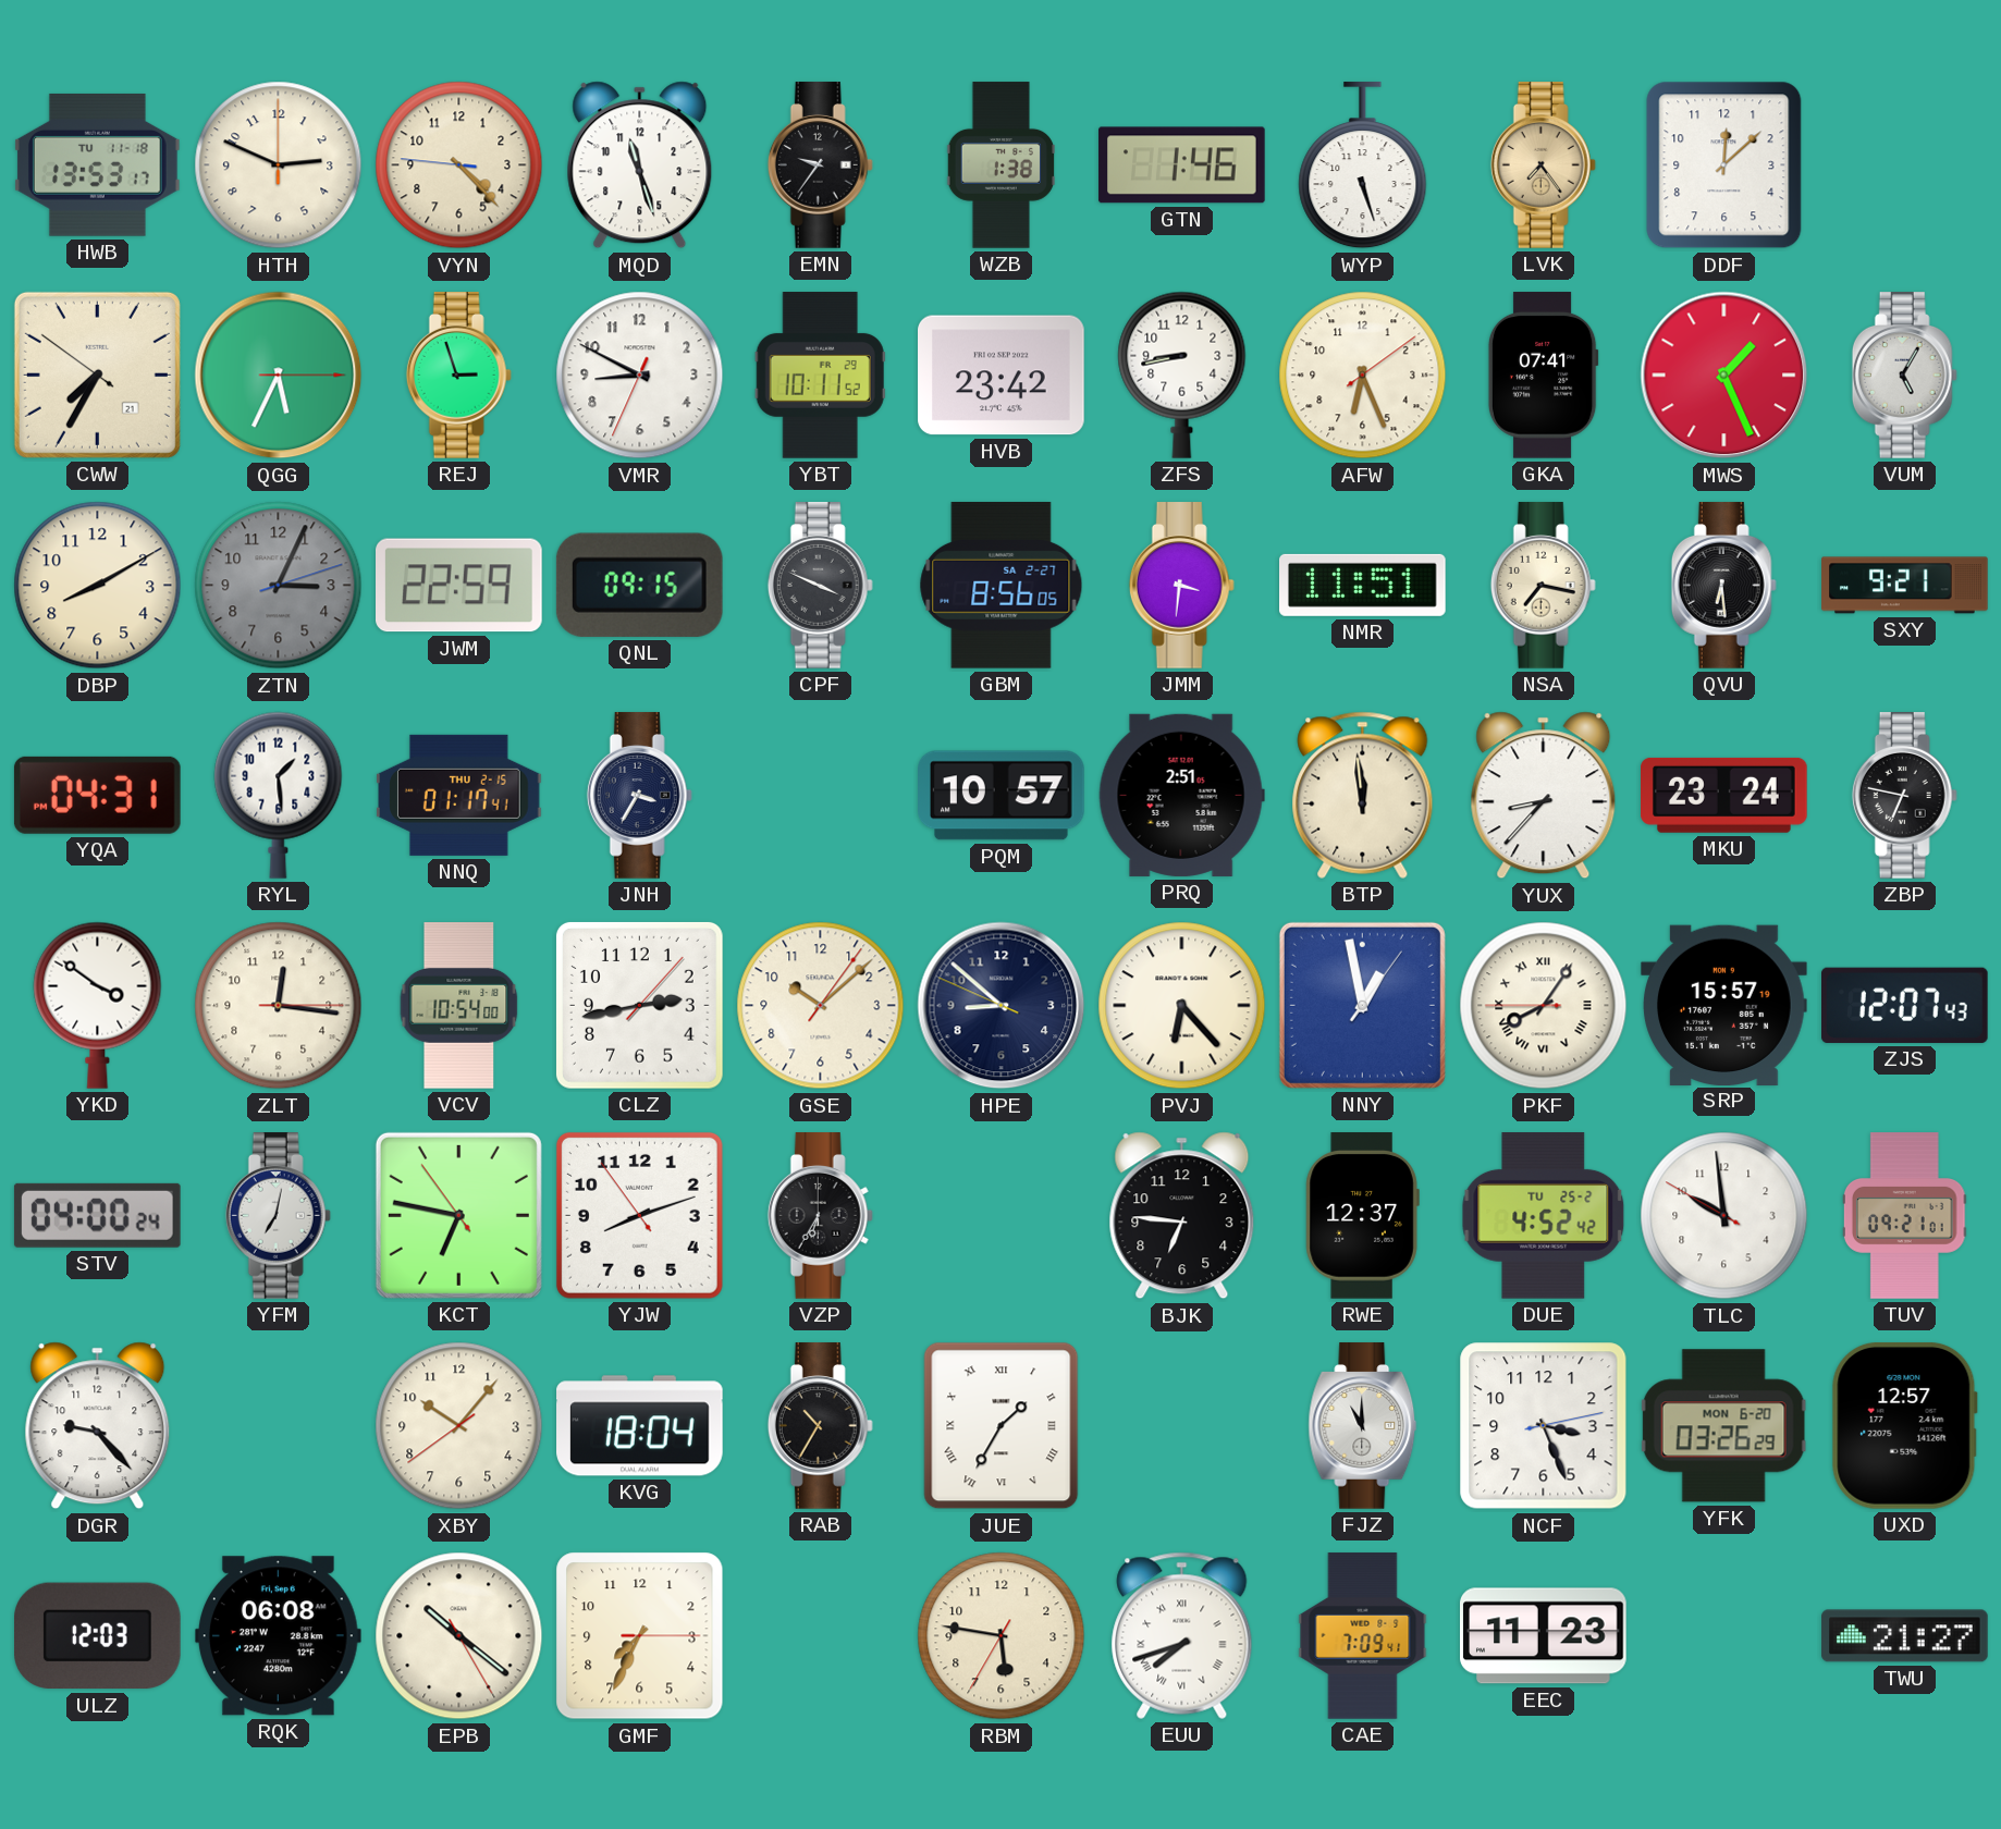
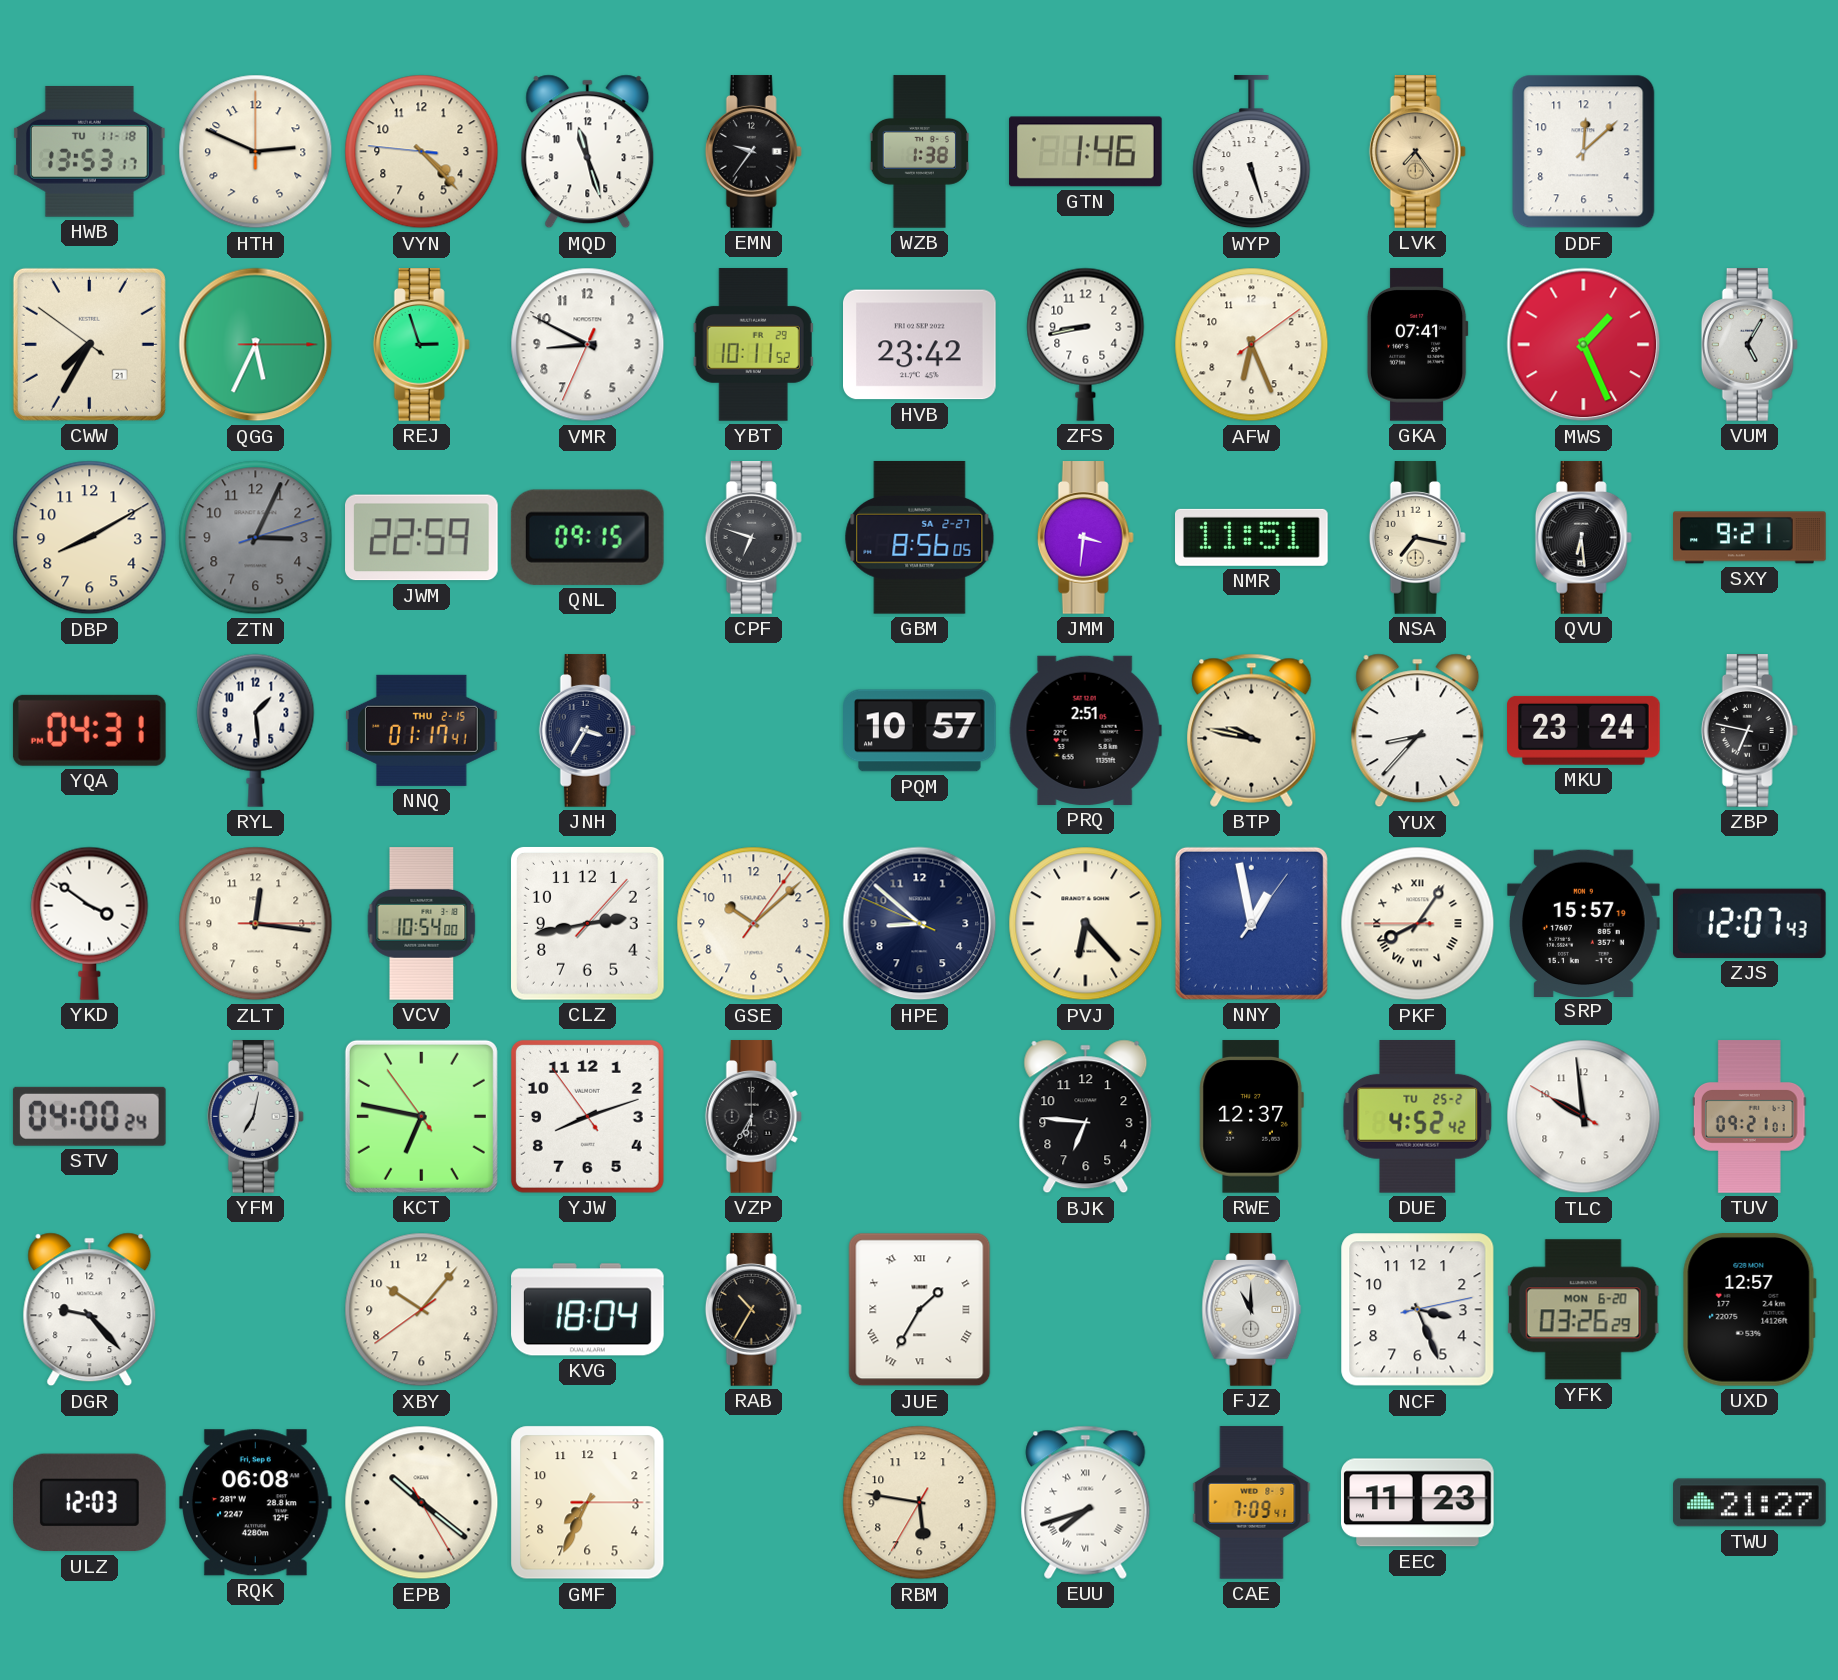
CPF: 3:49 -> 6:48
BTP: 11:59 -> 9:47
